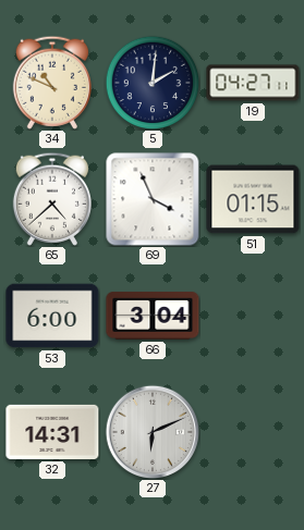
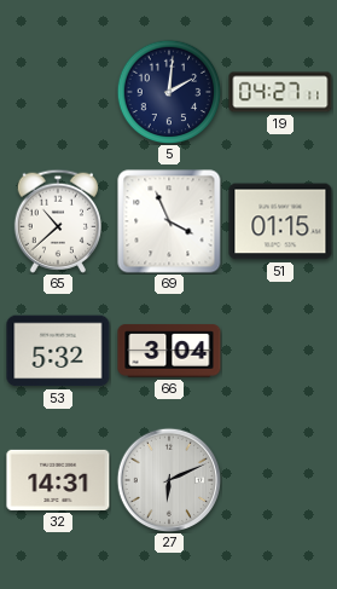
34: 10:49 -> none
65: 4:38 -> 10:38
53: 6:00 -> 5:32
